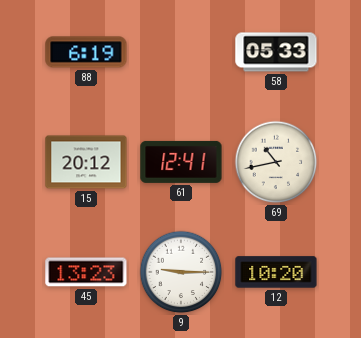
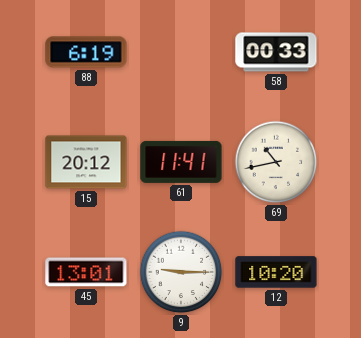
58: 05:33 -> 00:33
61: 12:41 -> 11:41
45: 13:23 -> 13:01
